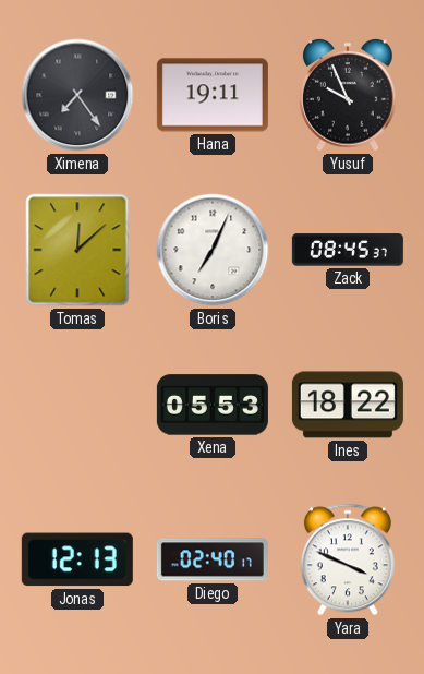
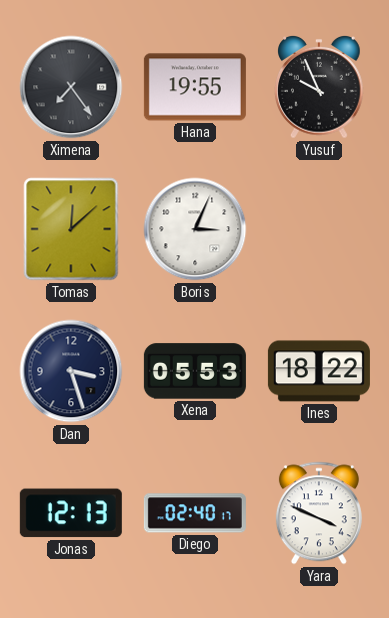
Hana: 19:11 -> 19:55
Boris: 7:04 -> 3:04
Zack: 08:45 -> none
Dan: none -> 3:27
